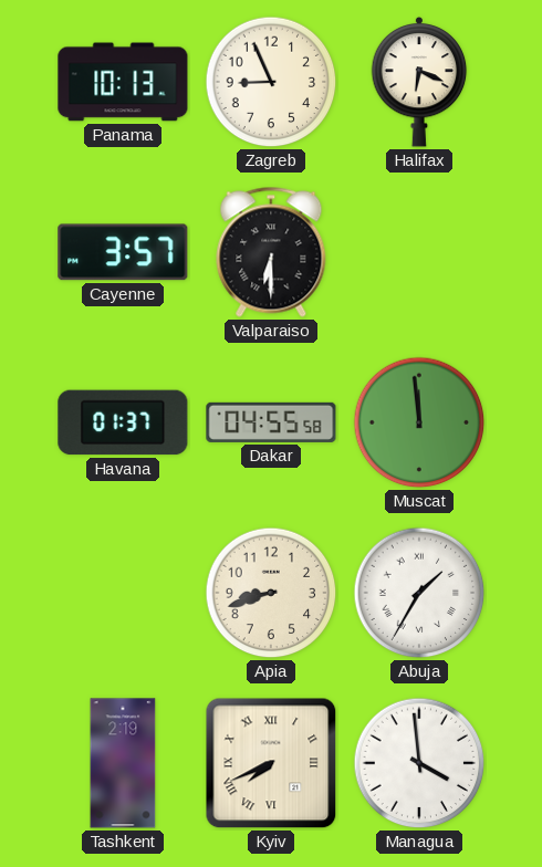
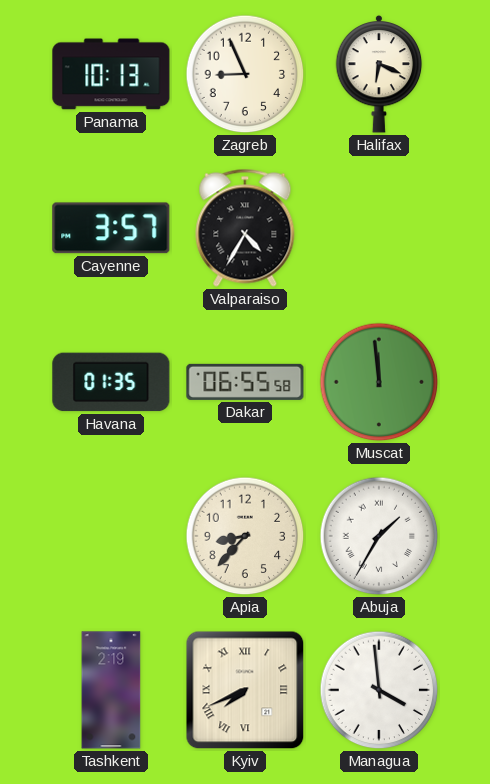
Valparaiso: 6:30 -> 4:35
Havana: 01:37 -> 01:35
Dakar: 04:55 -> 06:55
Apia: 8:42 -> 8:37
